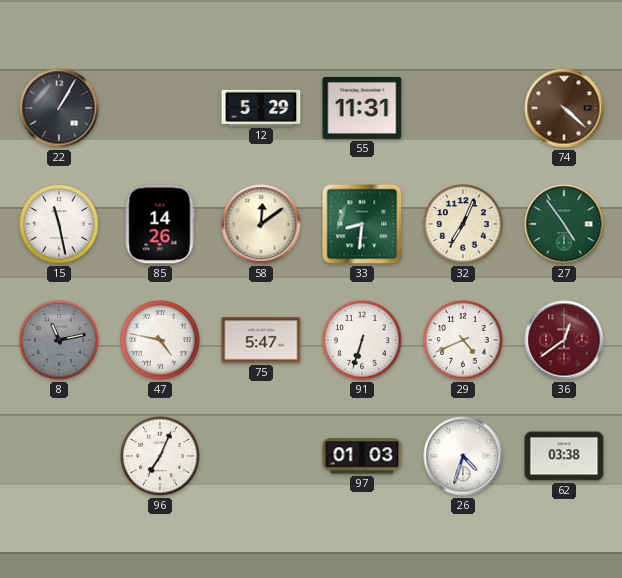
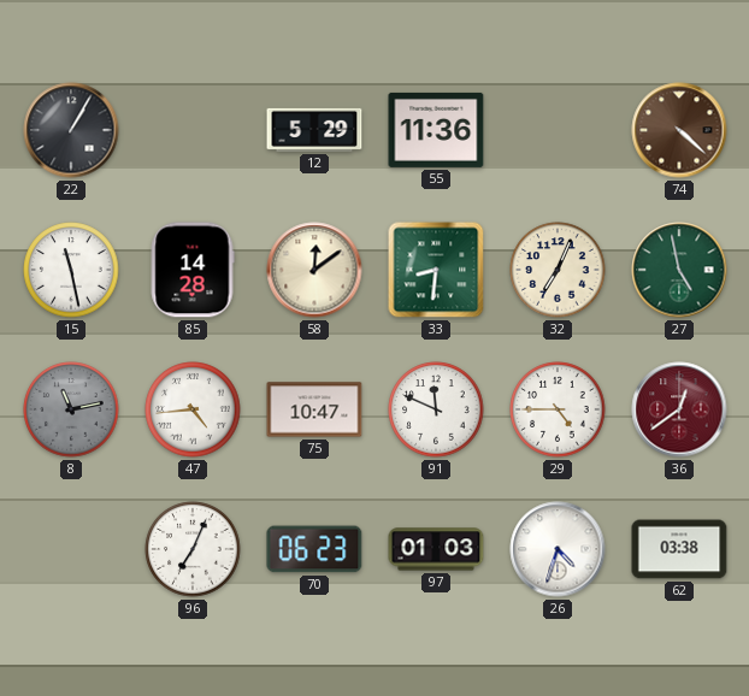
55: 11:31 -> 11:36
85: 14:26 -> 14:28
27: 4:54 -> 4:58
47: 4:47 -> 4:44
75: 5:47 -> 10:47
91: 6:33 -> 11:49
29: 4:41 -> 4:45
70: none -> 06:23
